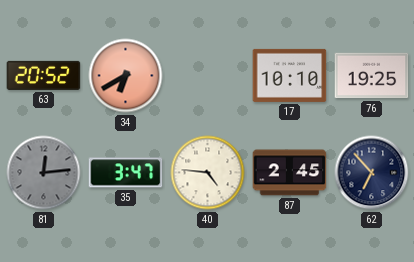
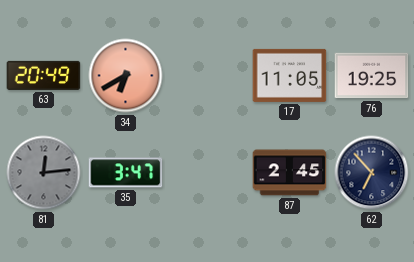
63: 20:52 -> 20:49
17: 10:10 -> 11:05
40: 4:46 -> none
